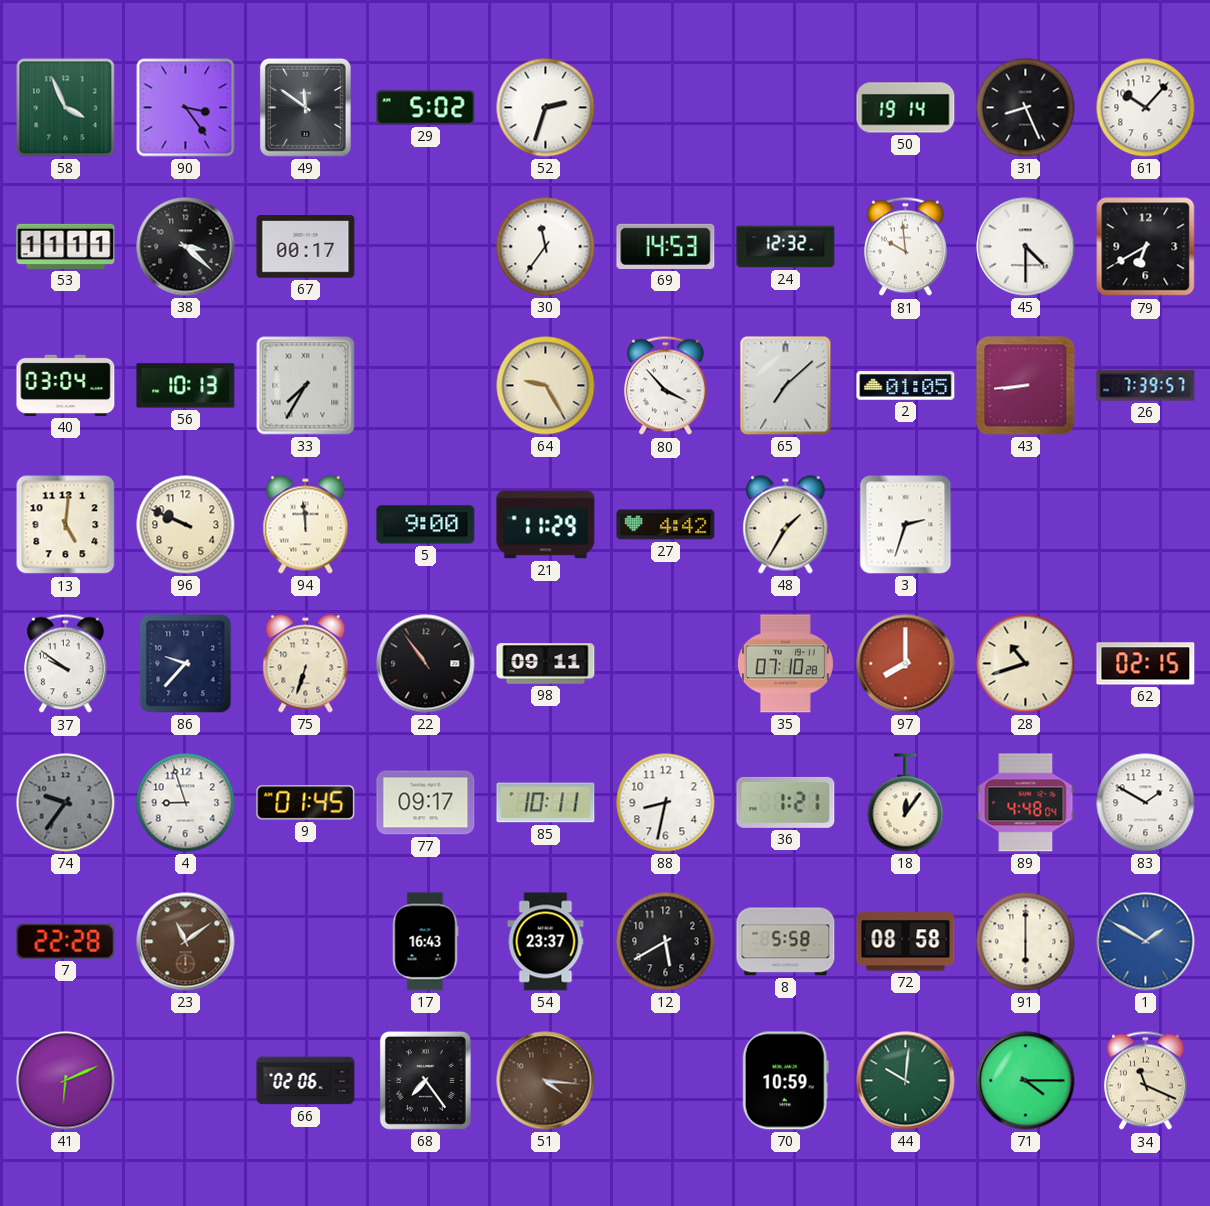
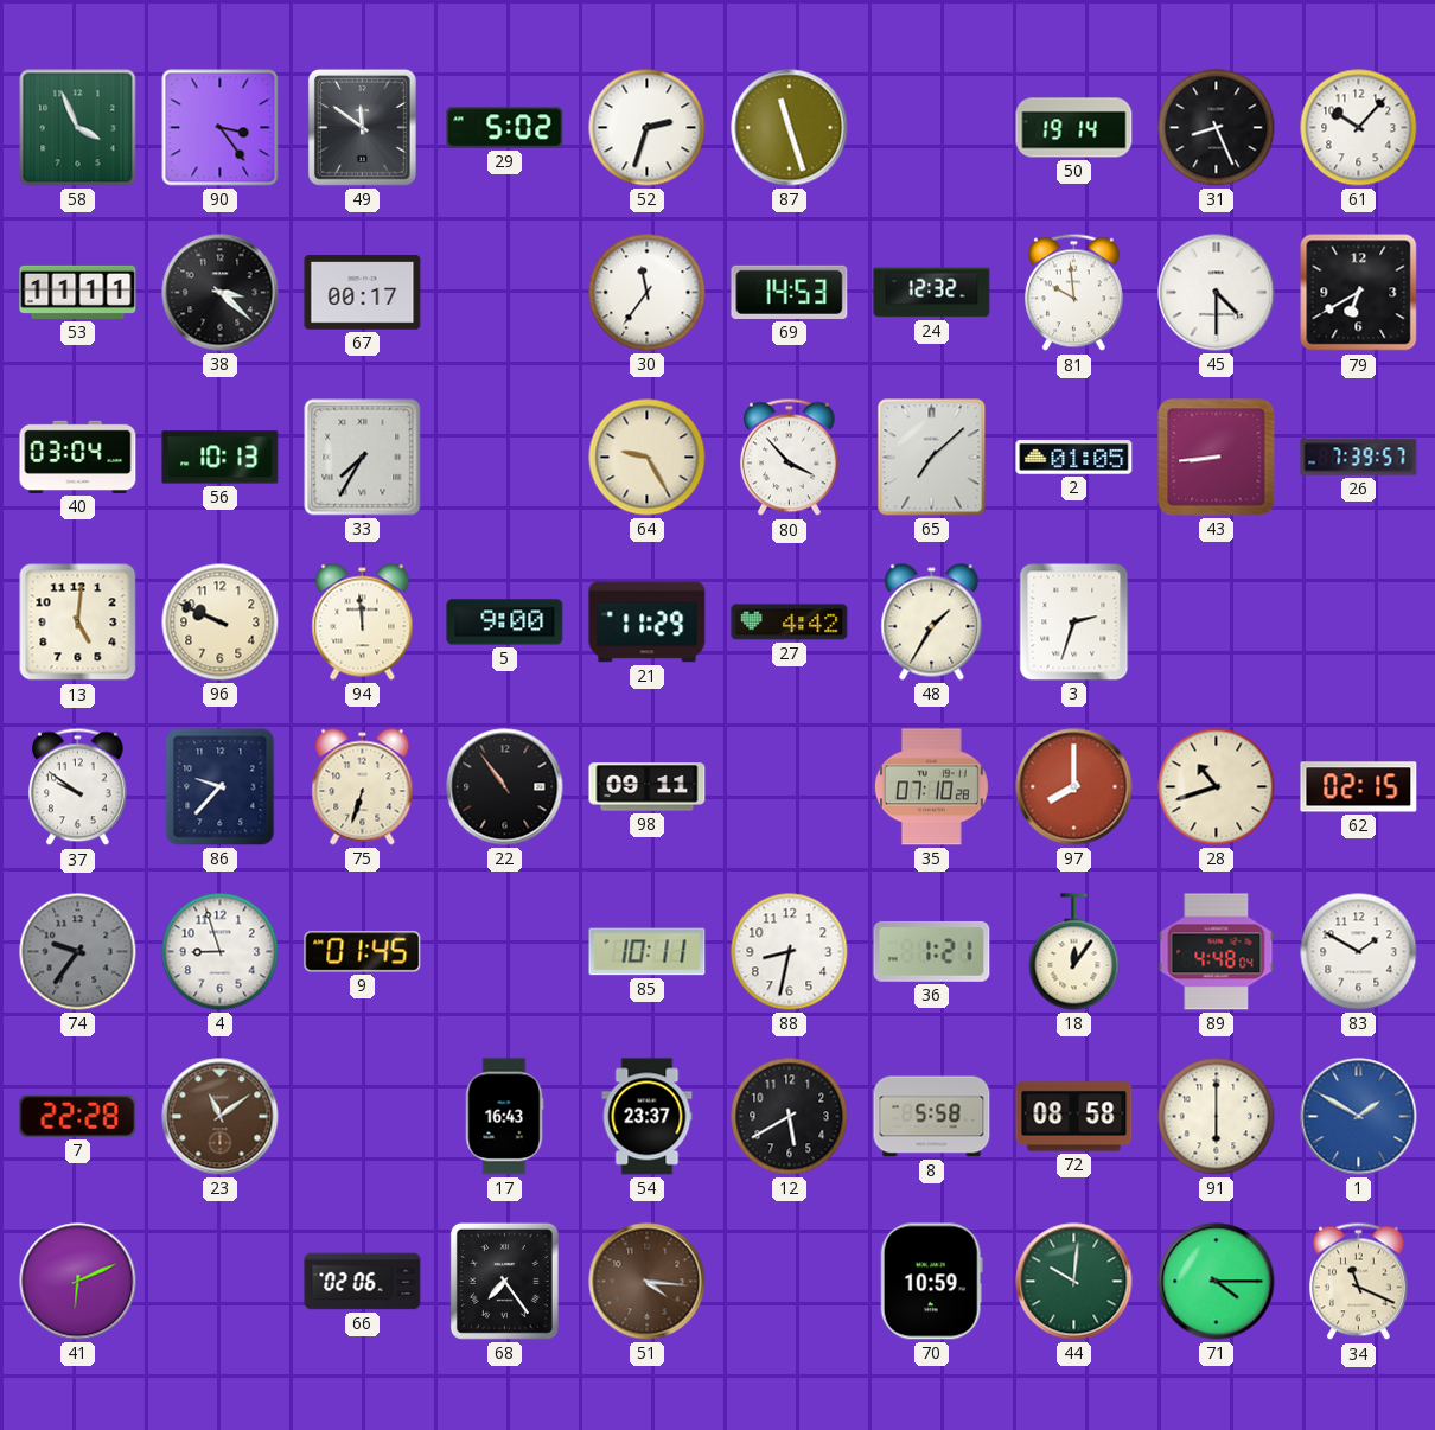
87: none -> 11:27
77: 09:17 -> none
